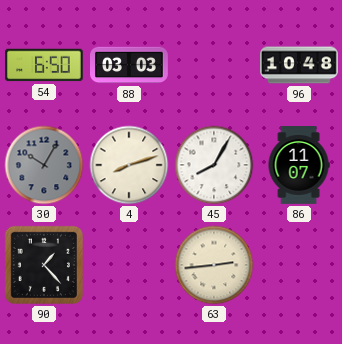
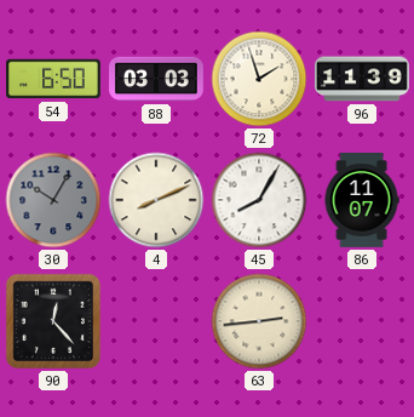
72: none -> 1:57
96: 10:48 -> 11:39
4: 8:12 -> 8:11
90: 1:23 -> 12:23
